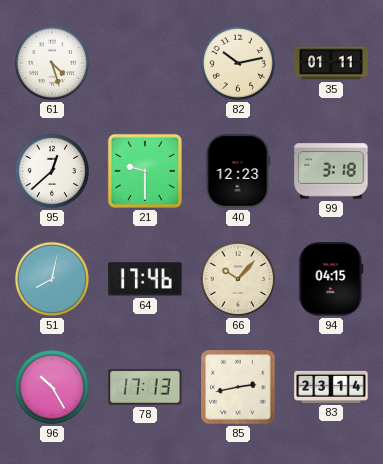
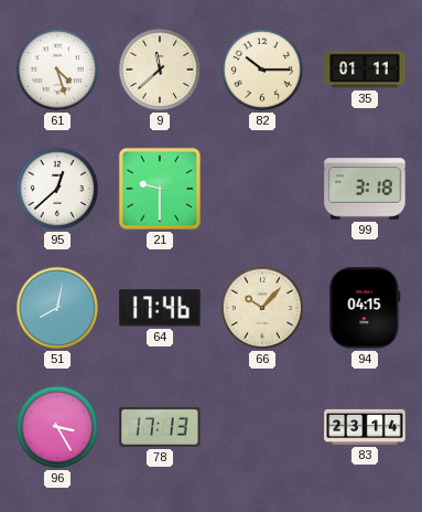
9: none -> 11:38
82: 10:13 -> 10:15
40: 12:23 -> none
96: 10:25 -> 3:25
85: 2:43 -> none
